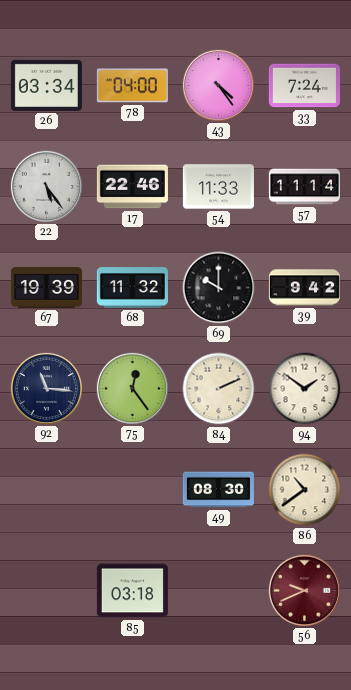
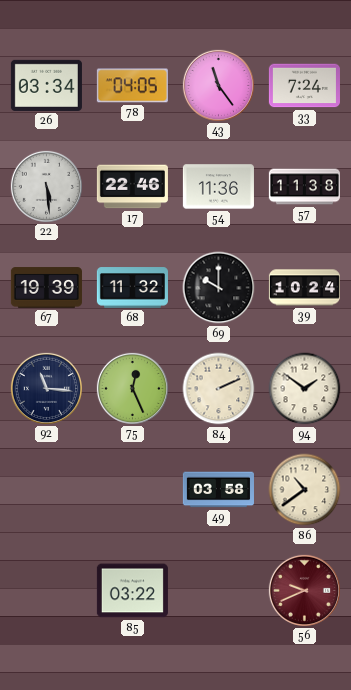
78: 04:00 -> 04:05
43: 4:24 -> 11:24
22: 5:24 -> 5:29
54: 11:33 -> 11:36
57: 11:14 -> 11:38
39: 9:42 -> 10:24
75: 12:24 -> 12:26
49: 08:30 -> 03:58
85: 03:18 -> 03:22
